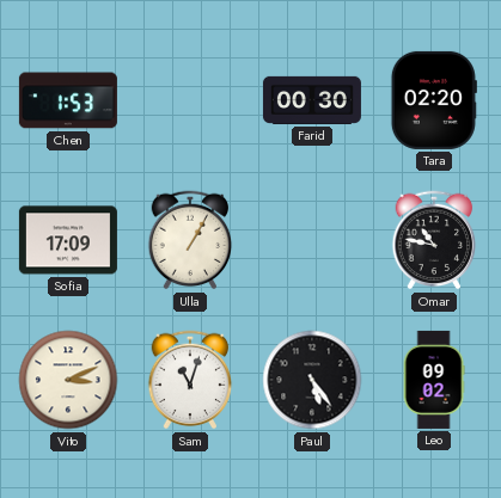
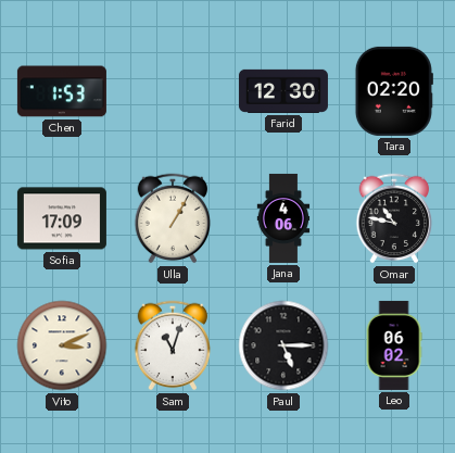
Farid: 00:30 -> 12:30
Jana: none -> 4:06
Paul: 5:24 -> 5:15
Leo: 09:02 -> 06:02
